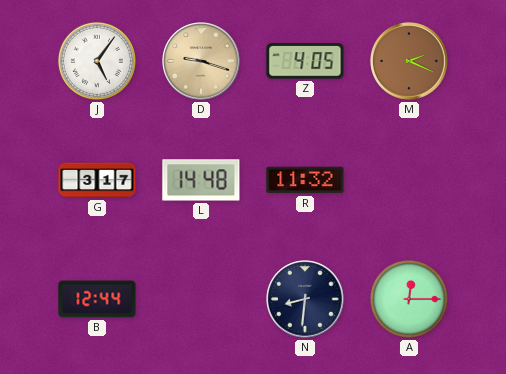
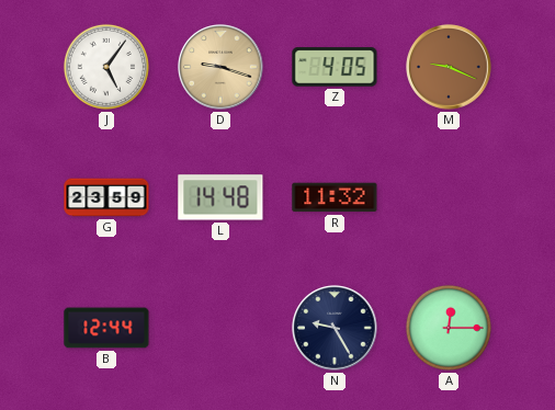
M: 2:19 -> 9:19
G: 3:17 -> 23:59
N: 8:31 -> 9:25
